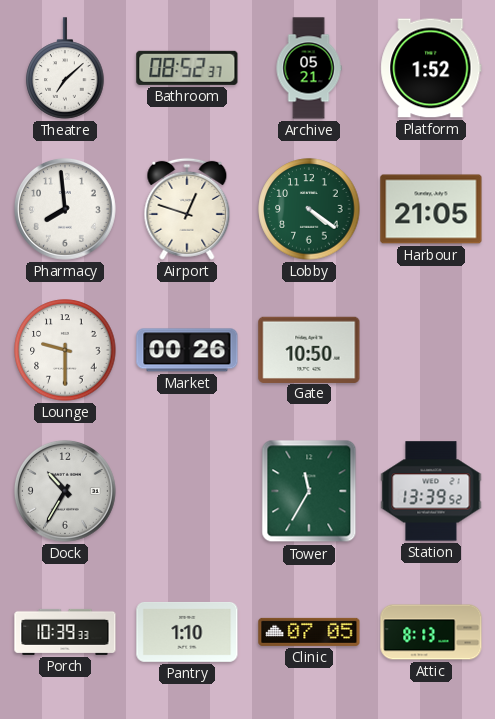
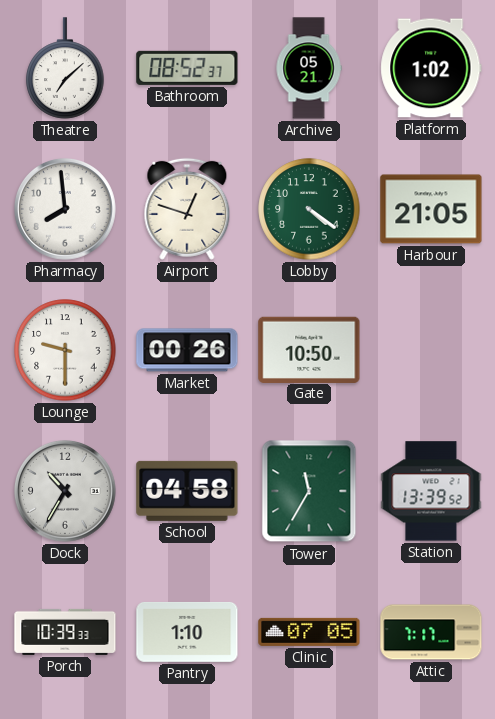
Platform: 1:52 -> 1:02
School: none -> 04:58
Attic: 8:13 -> 7:17
